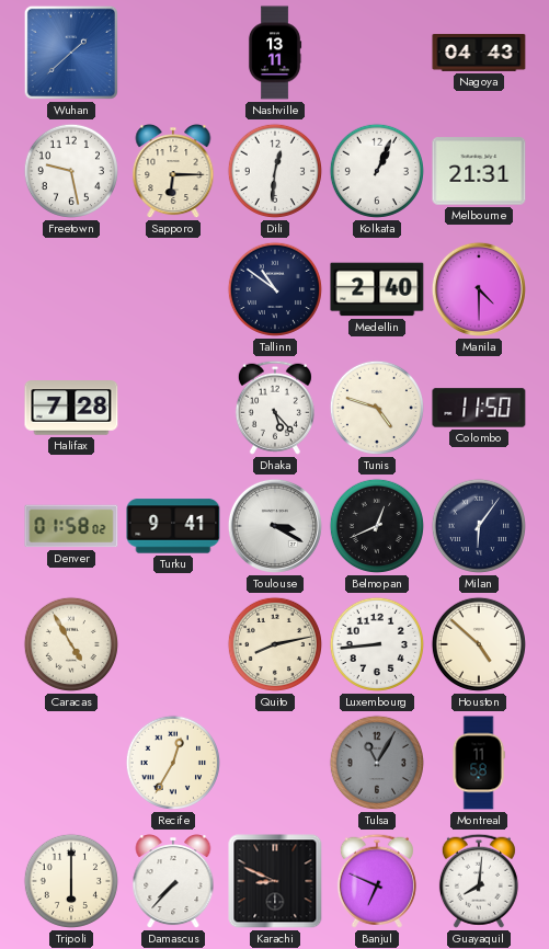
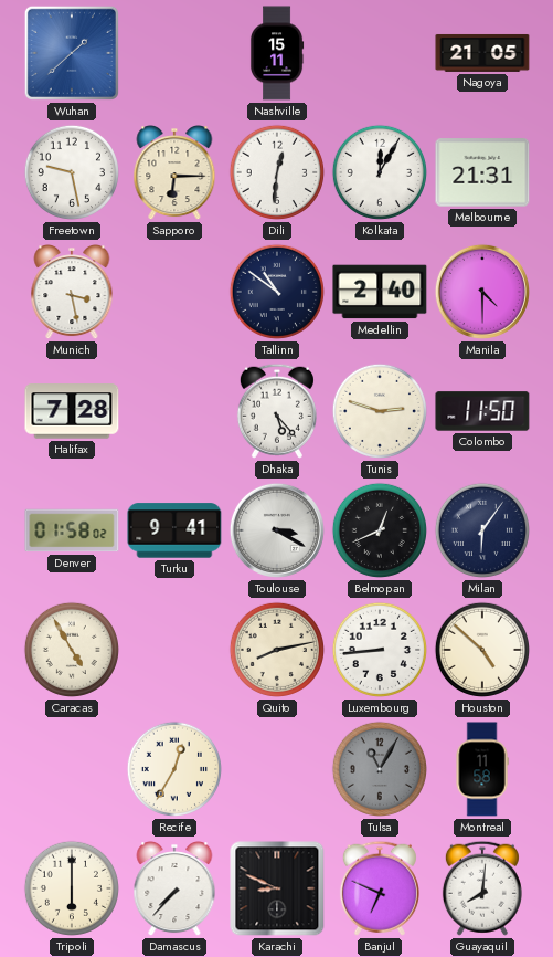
Nashville: 13:11 -> 15:11
Nagoya: 04:43 -> 21:05
Kolkata: 1:04 -> 12:05
Munich: none -> 3:28
Tunis: 4:48 -> 2:48
